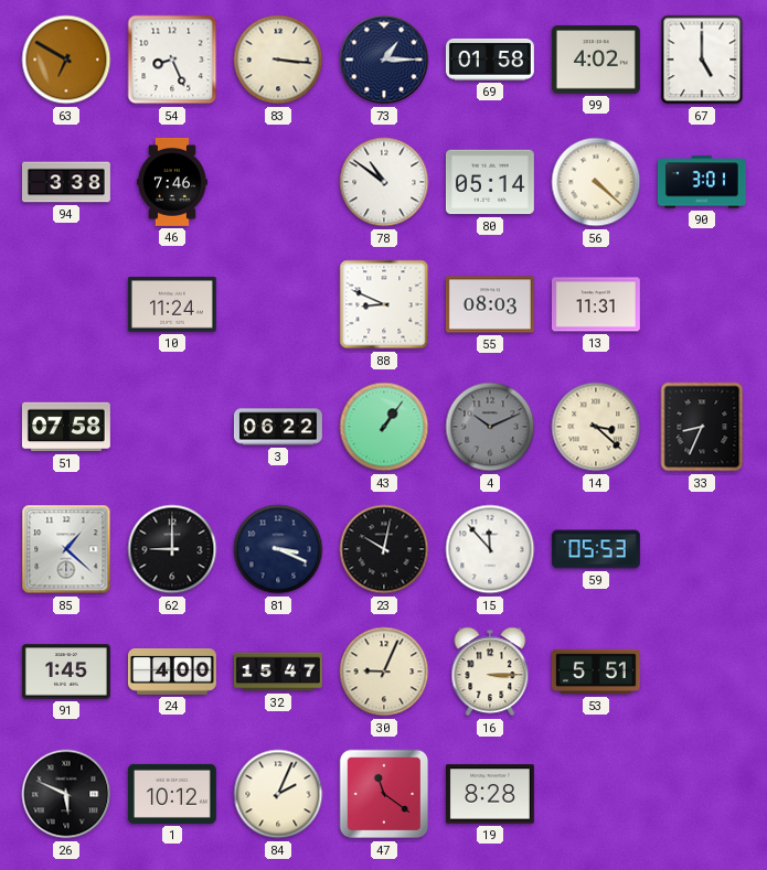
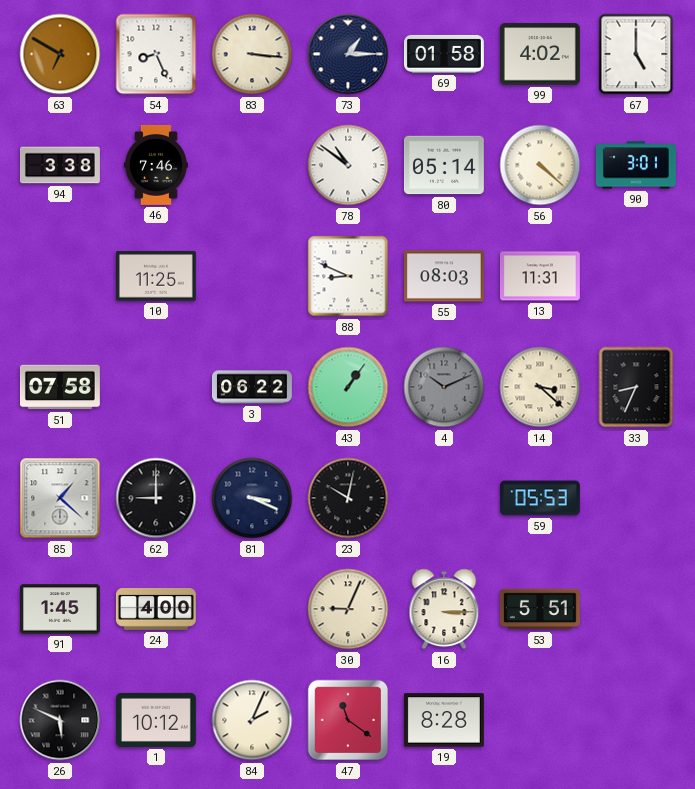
10: 11:24 -> 11:25
15: 11:53 -> none
32: 15:47 -> none
